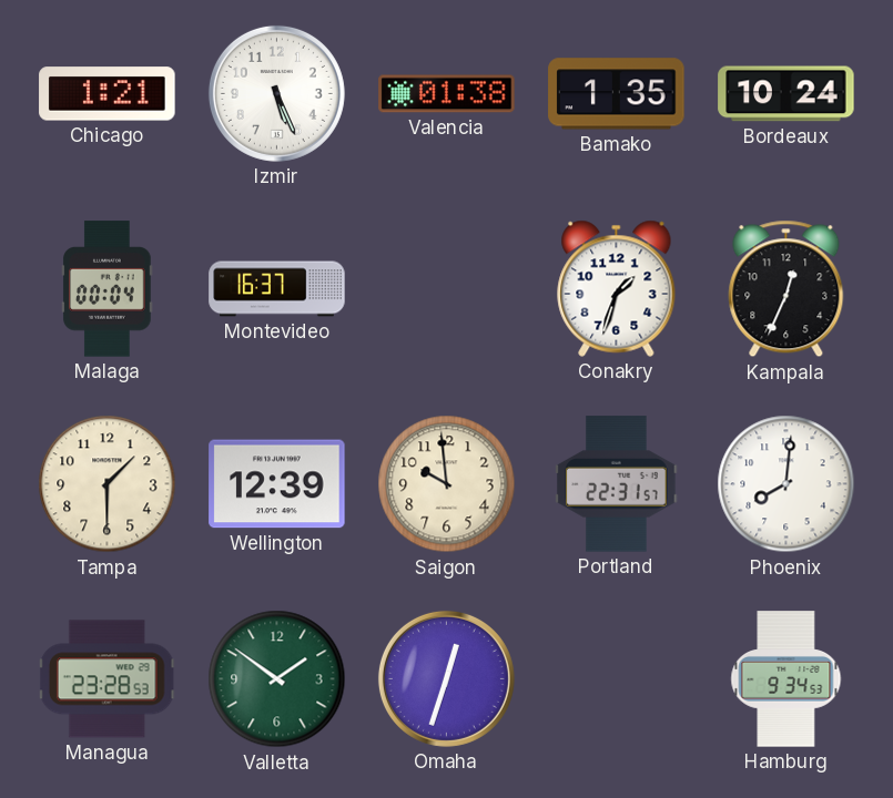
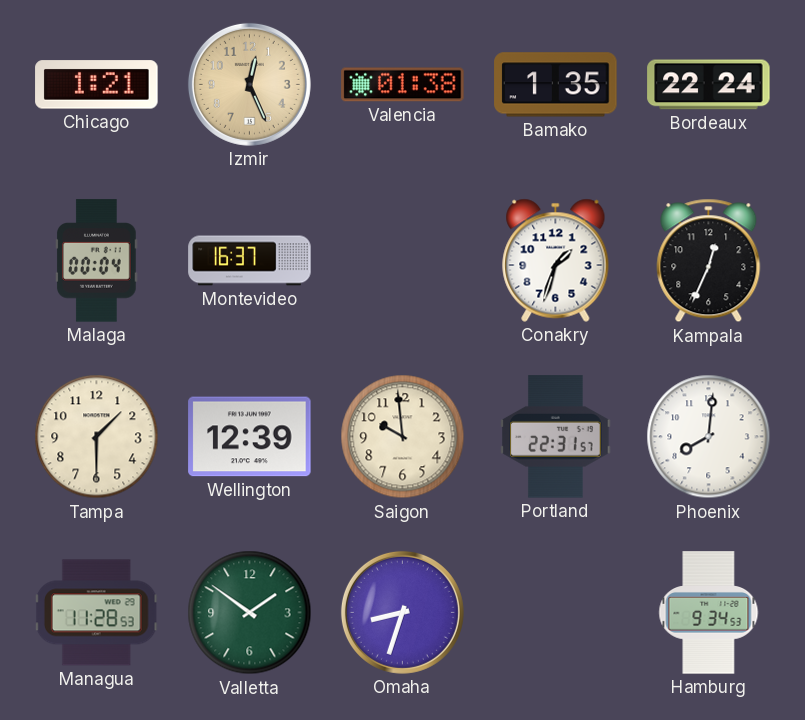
Izmir: 5:26 -> 12:26
Izmir dial: white -> champagne
Bordeaux: 10:24 -> 22:24
Managua: 23:28 -> 11:28
Omaha: 12:33 -> 8:33
